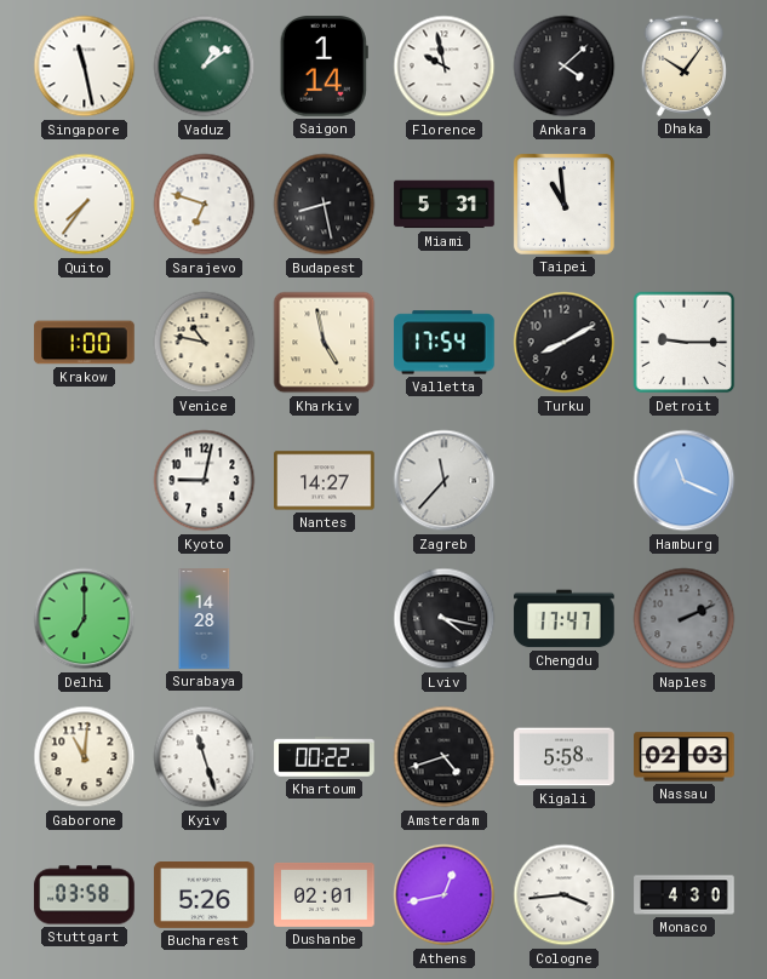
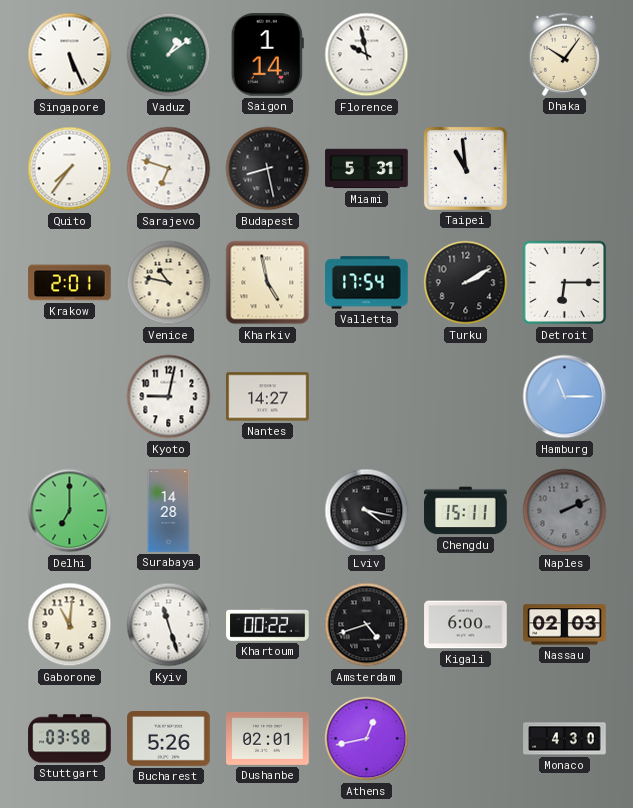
Singapore: 11:28 -> 5:26
Ankara: 4:08 -> none
Krakow: 1:00 -> 2:01
Turku: 8:10 -> 2:10
Detroit: 9:15 -> 6:15
Zagreb: 11:37 -> none
Hamburg: 11:19 -> 11:15
Chengdu: 17:47 -> 15:11
Kigali: 5:58 -> 6:00
Cologne: 3:44 -> none
